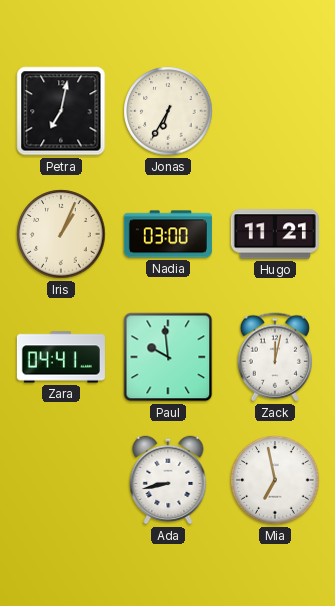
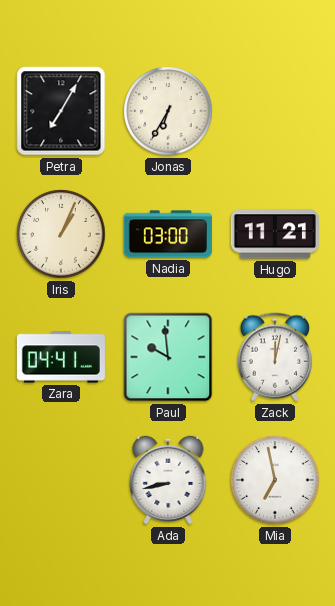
Petra: 7:02 -> 7:05
